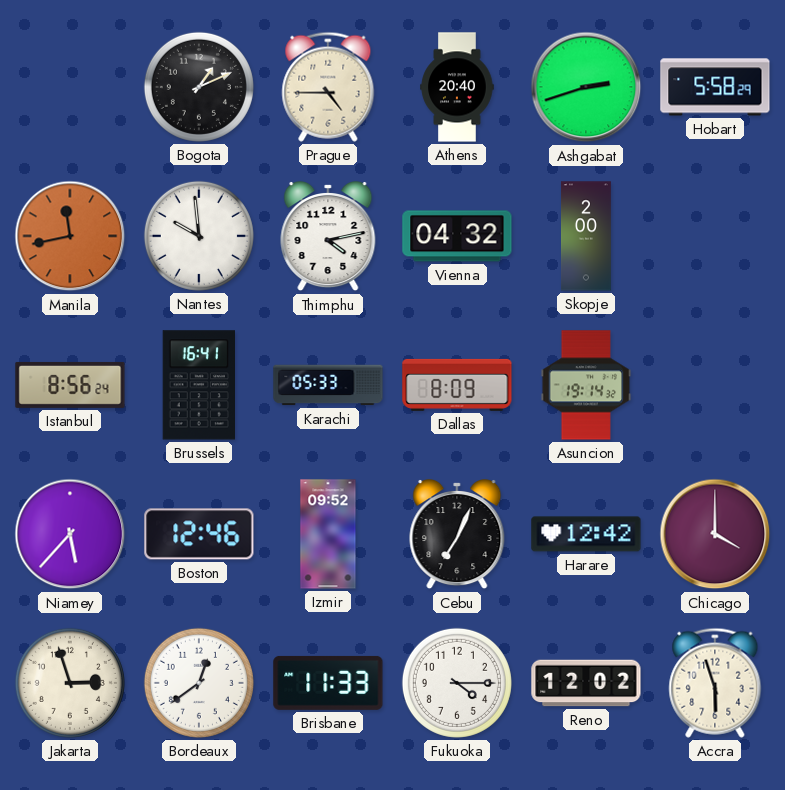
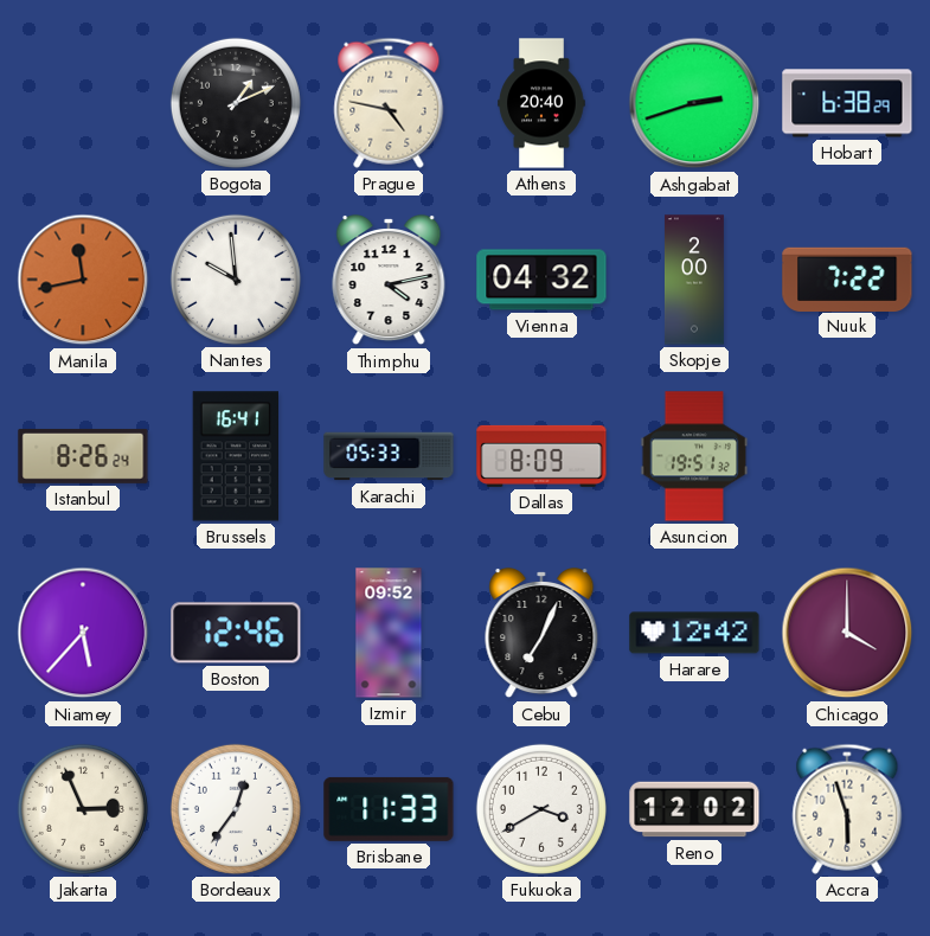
Prague: 4:45 -> 4:47
Hobart: 5:58 -> 6:38
Nuuk: none -> 7:22
Istanbul: 8:56 -> 8:26
Asuncion: 19:14 -> 19:51
Jakarta: 2:57 -> 2:56
Bordeaux: 12:39 -> 12:36
Fukuoka: 4:15 -> 3:40
